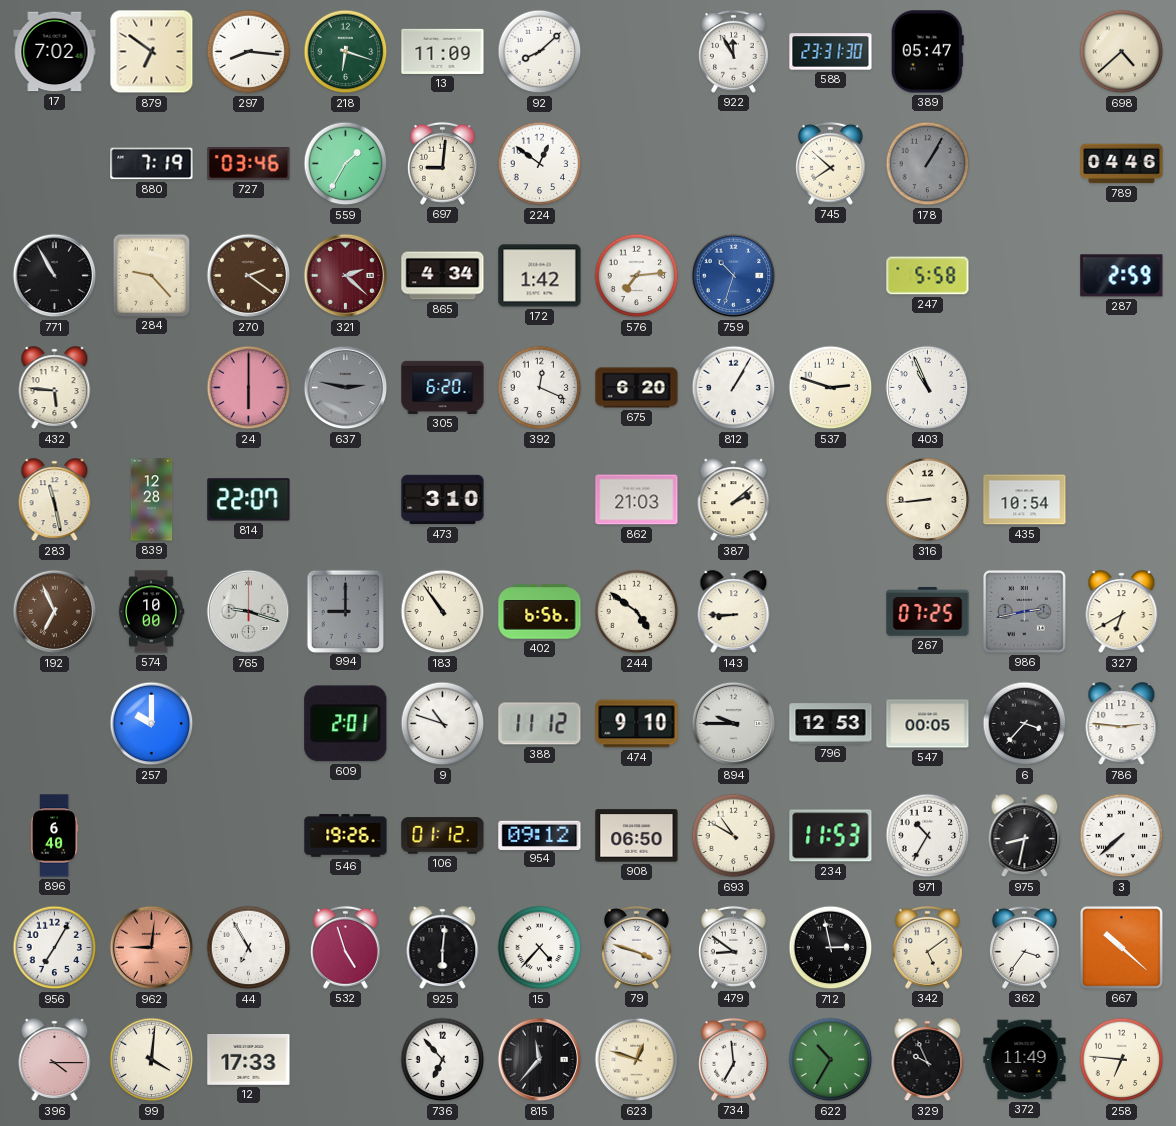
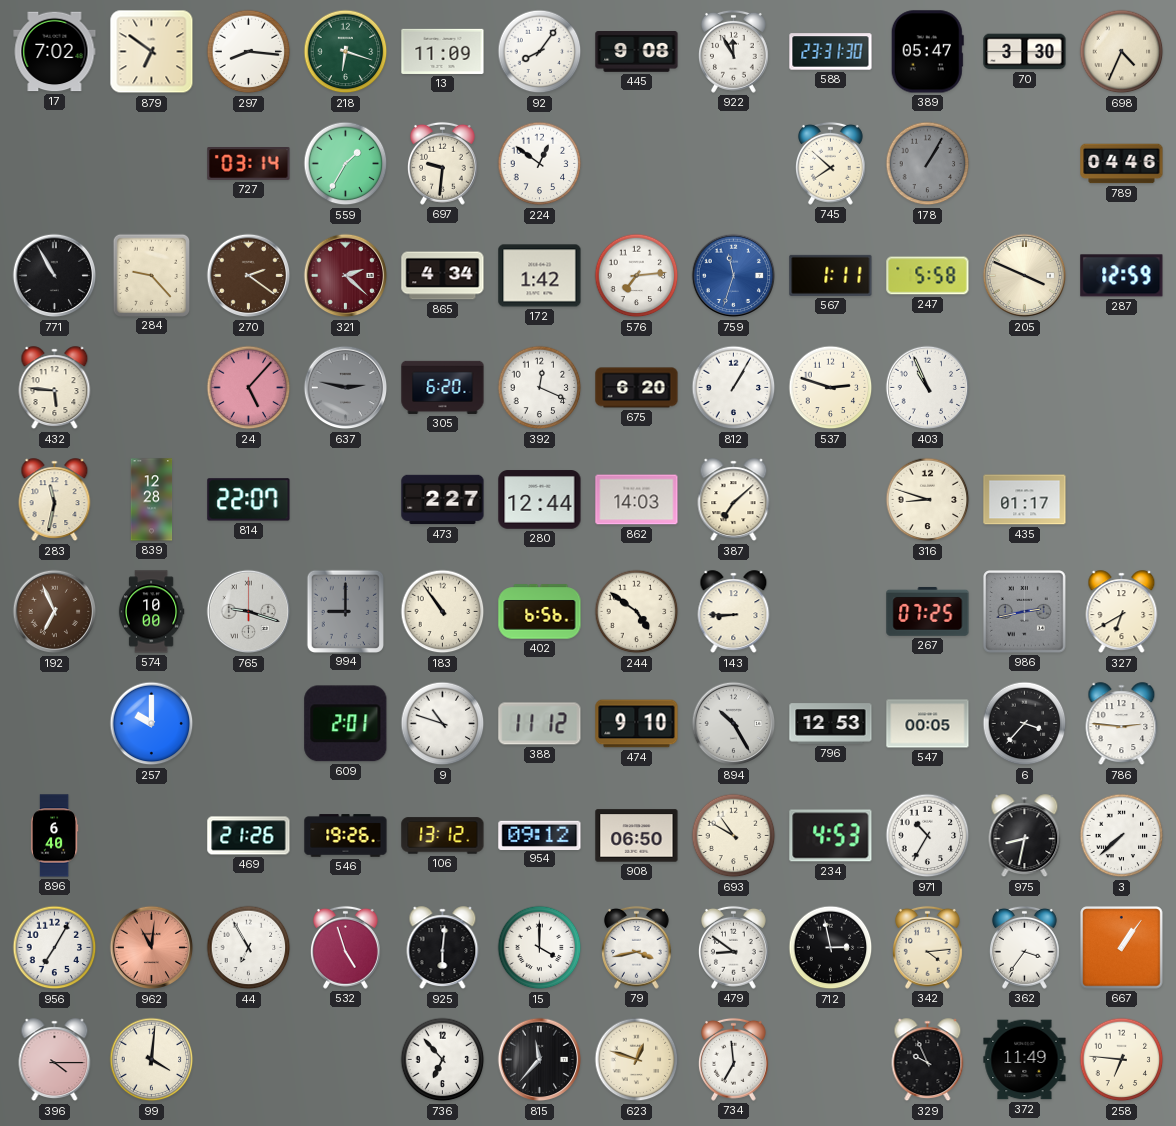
92: 8:08 -> 8:06
445: none -> 9:08
70: none -> 3:30
698: 4:38 -> 4:34
880: 7:19 -> none
727: 03:46 -> 03:14
697: 9:01 -> 9:31
759: 10:33 -> 11:33
567: none -> 1:11
205: none -> 3:49
287: 2:59 -> 12:59
24: 6:00 -> 5:07
283: 11:28 -> 11:32
473: 3:10 -> 2:27
280: none -> 12:44
862: 21:03 -> 14:03
387: 2:08 -> 7:08
316: 8:44 -> 8:48
435: 10:54 -> 01:17
894: 9:45 -> 10:25
469: none -> 21:26
106: 01:12 -> 13:12
234: 11:53 -> 4:53
962: 9:01 -> 11:01
15: 4:37 -> 4:00
79: 3:48 -> 3:43
342: 5:09 -> 4:14
667: 10:22 -> 1:06
12: 17:33 -> none
622: 10:35 -> none
